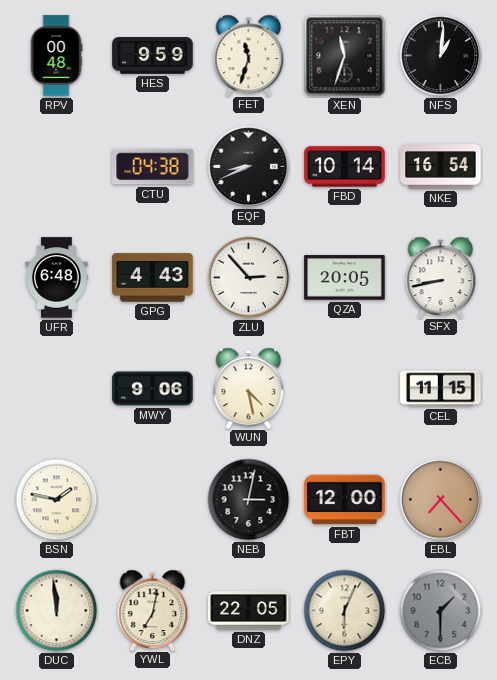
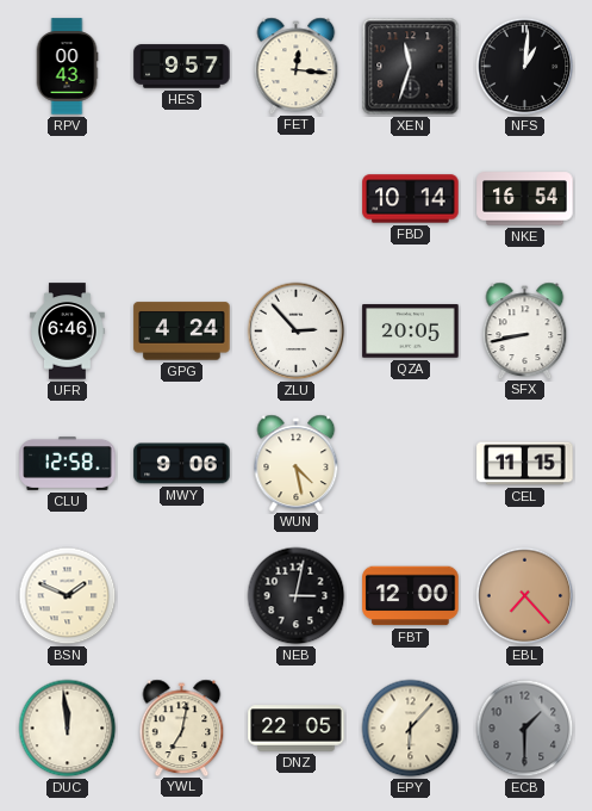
RPV: 00:48 -> 00:43
HES: 9:59 -> 9:57
FET: 11:33 -> 12:16
CTU: 04:38 -> none
EQF: 8:41 -> none
UFR: 6:48 -> 6:46
GPG: 4:43 -> 4:24
CLU: none -> 12:58
BSN: 1:47 -> 1:49
EPY: 6:04 -> 6:07
